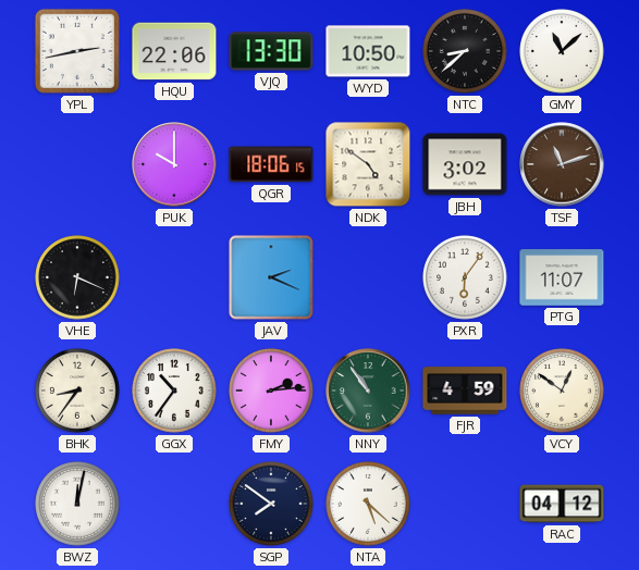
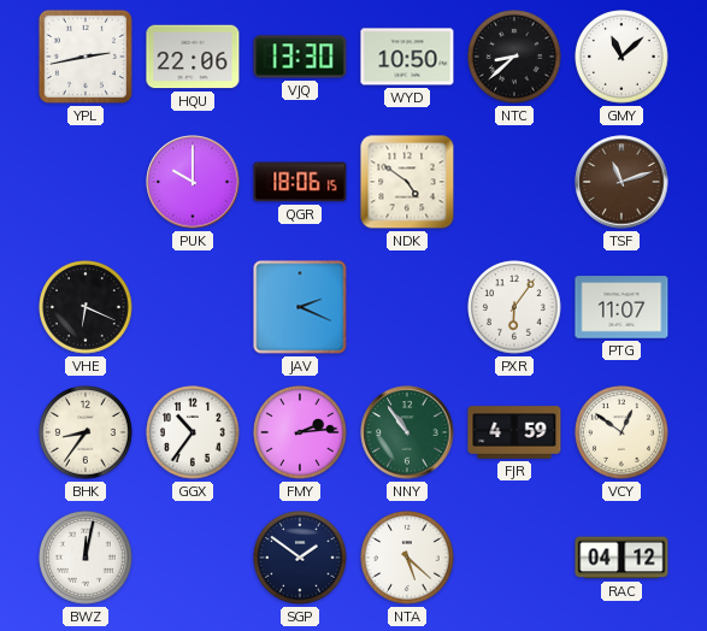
JBH: 3:02 -> none
SGP: 7:51 -> 1:51
